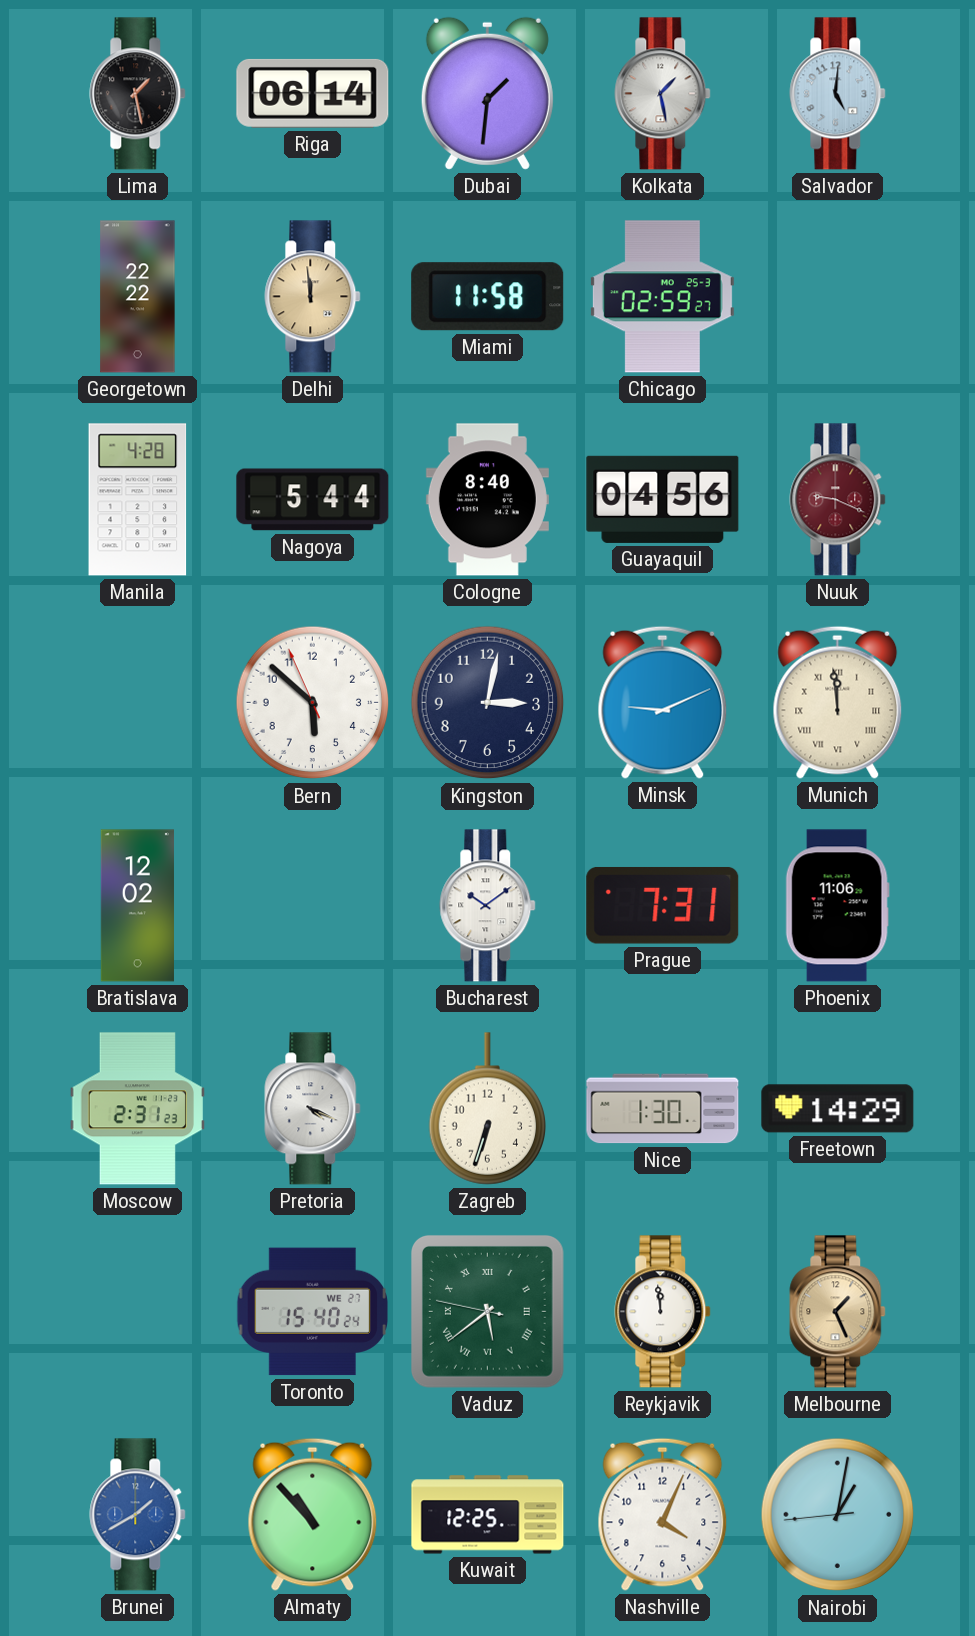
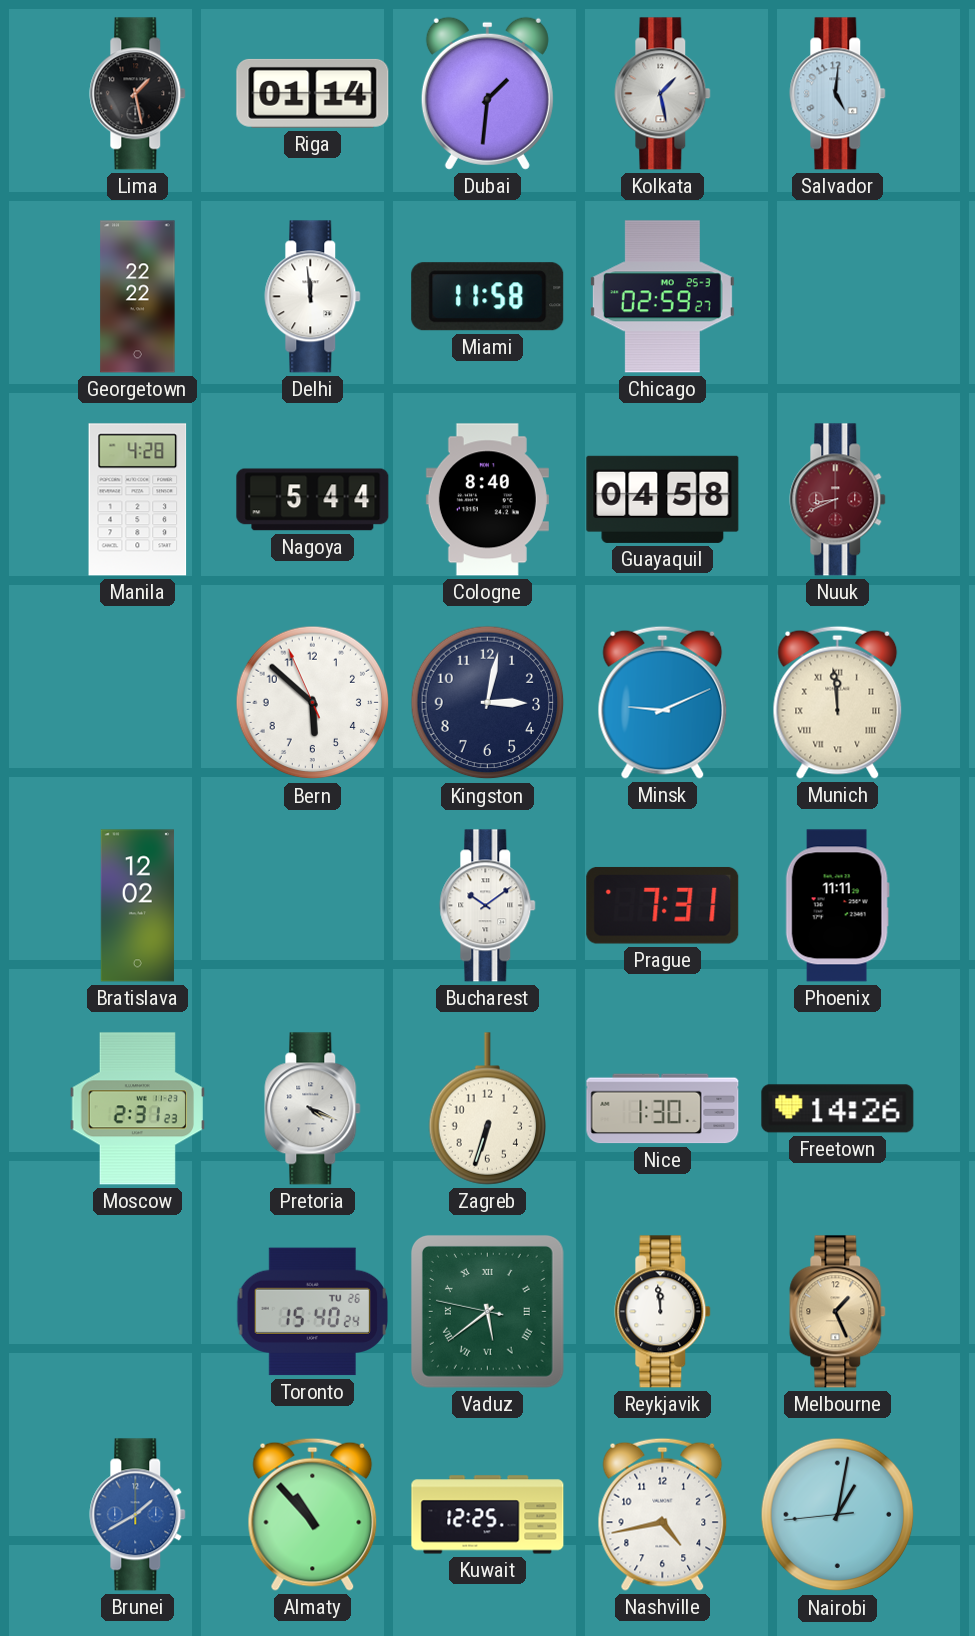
Riga: 06:14 -> 01:14
Delhi dial: champagne -> white
Guayaquil: 04:56 -> 04:58
Nuuk: 9:19 -> 8:41
Phoenix: 11:06 -> 11:11
Freetown: 14:29 -> 14:26
Toronto date: WE 27 -> TU 26
Nashville: 4:04 -> 4:43
